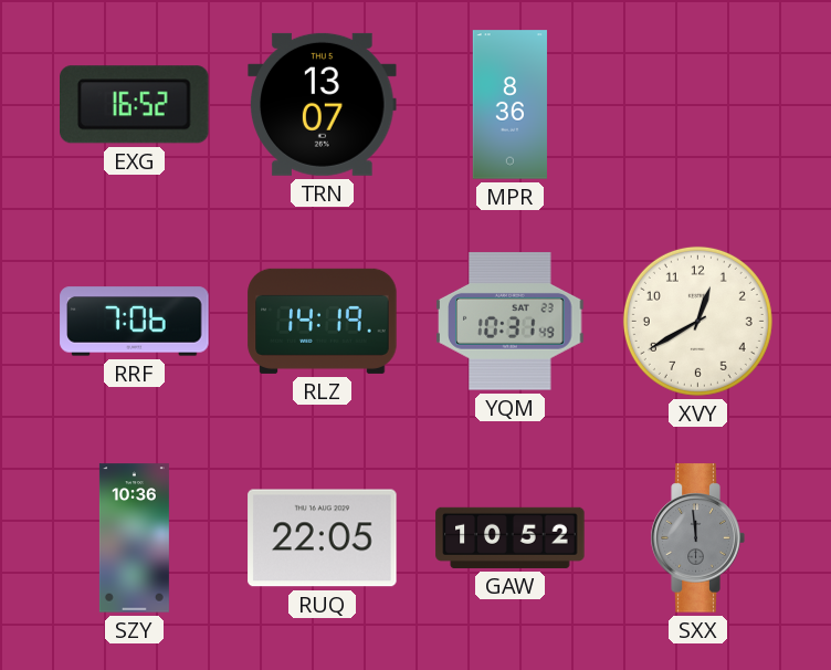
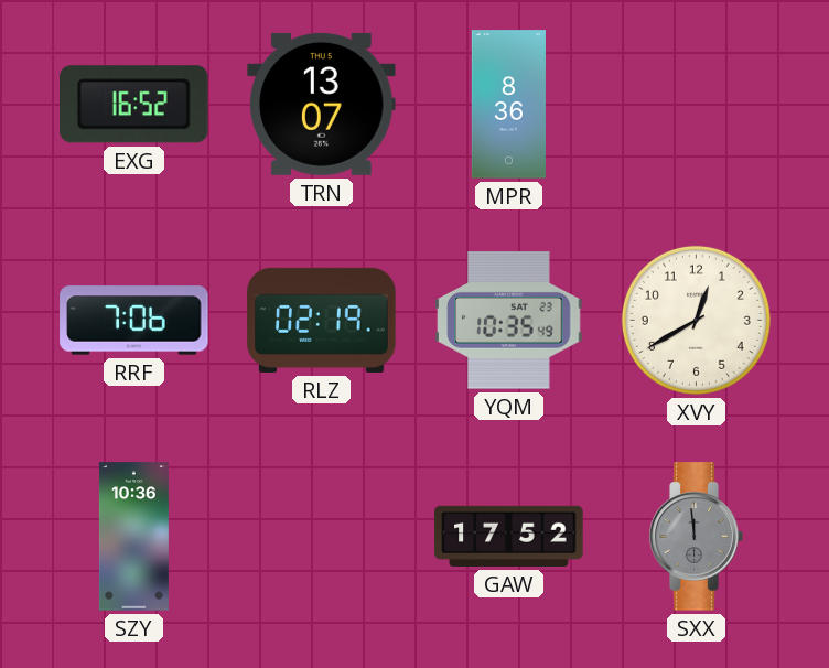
RLZ: 14:19 -> 02:19
YQM: 10:31 -> 10:35
RUQ: 22:05 -> none
GAW: 10:52 -> 17:52
